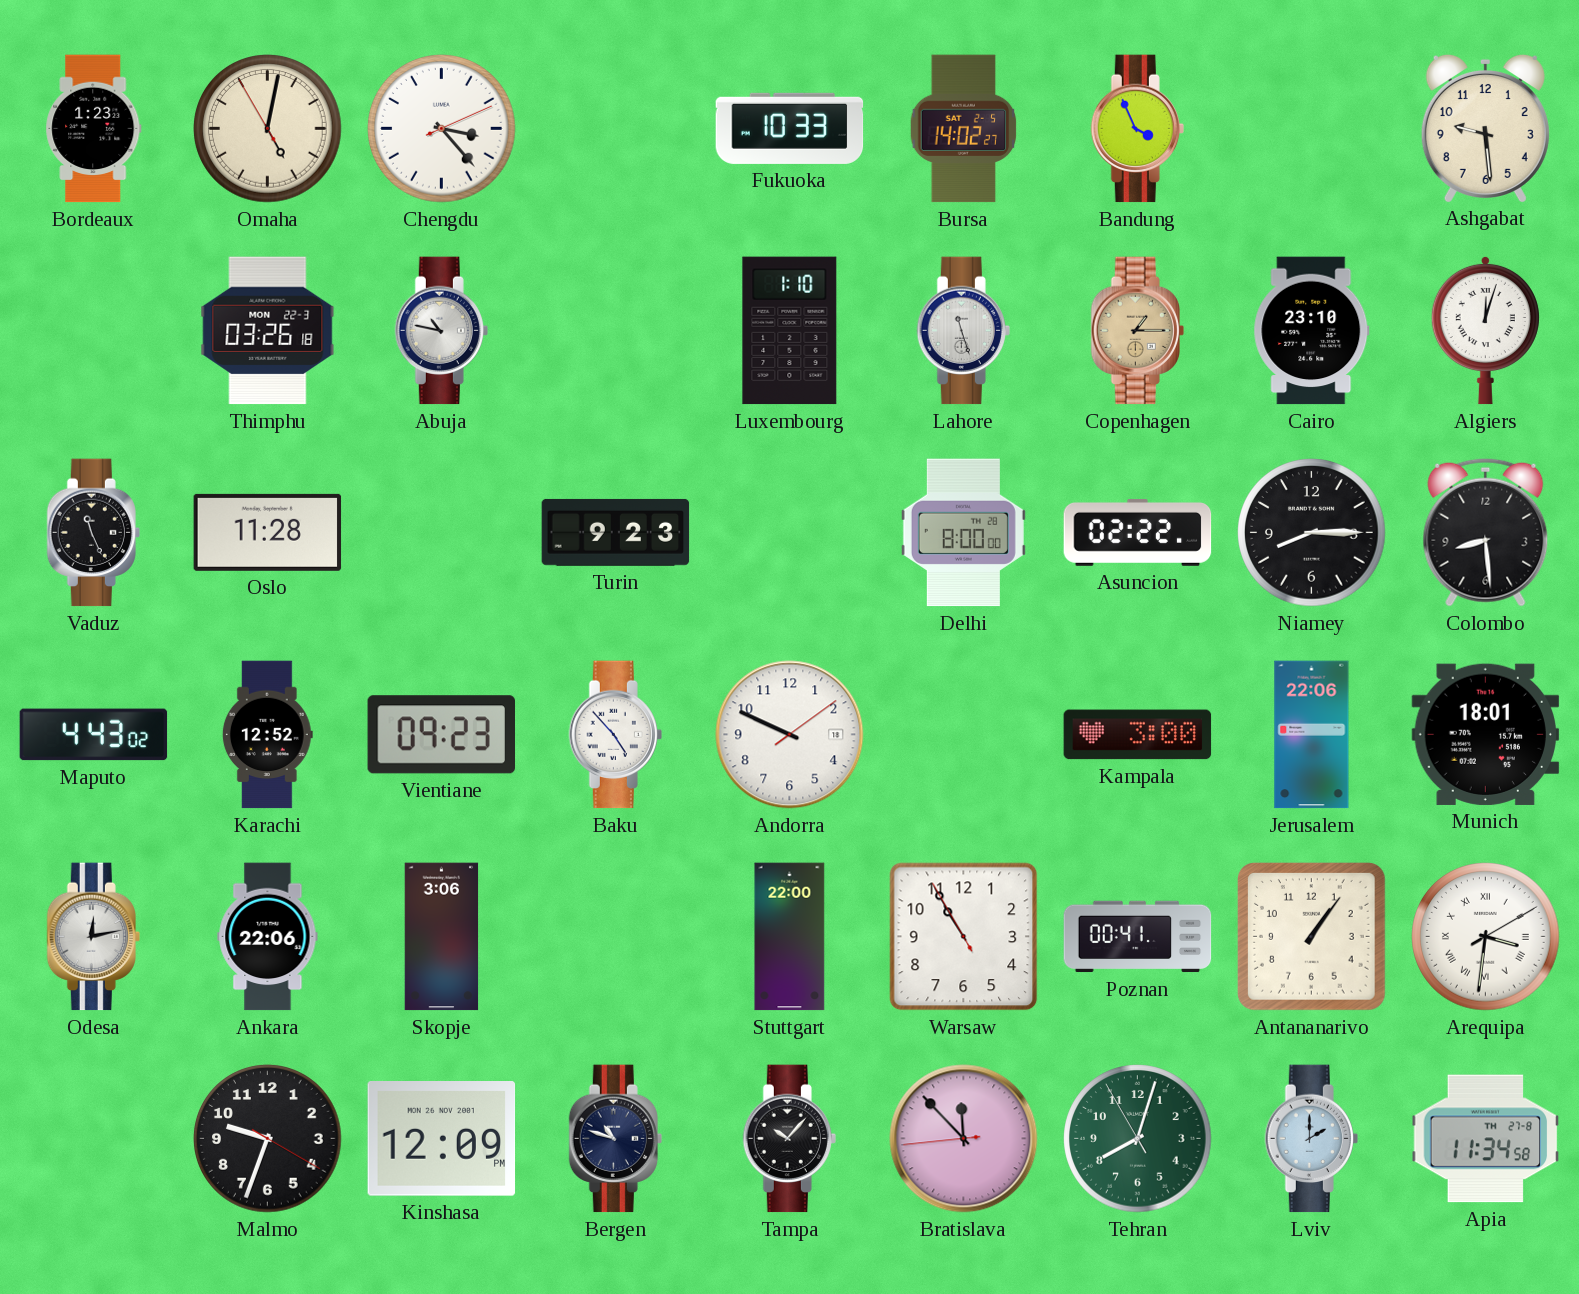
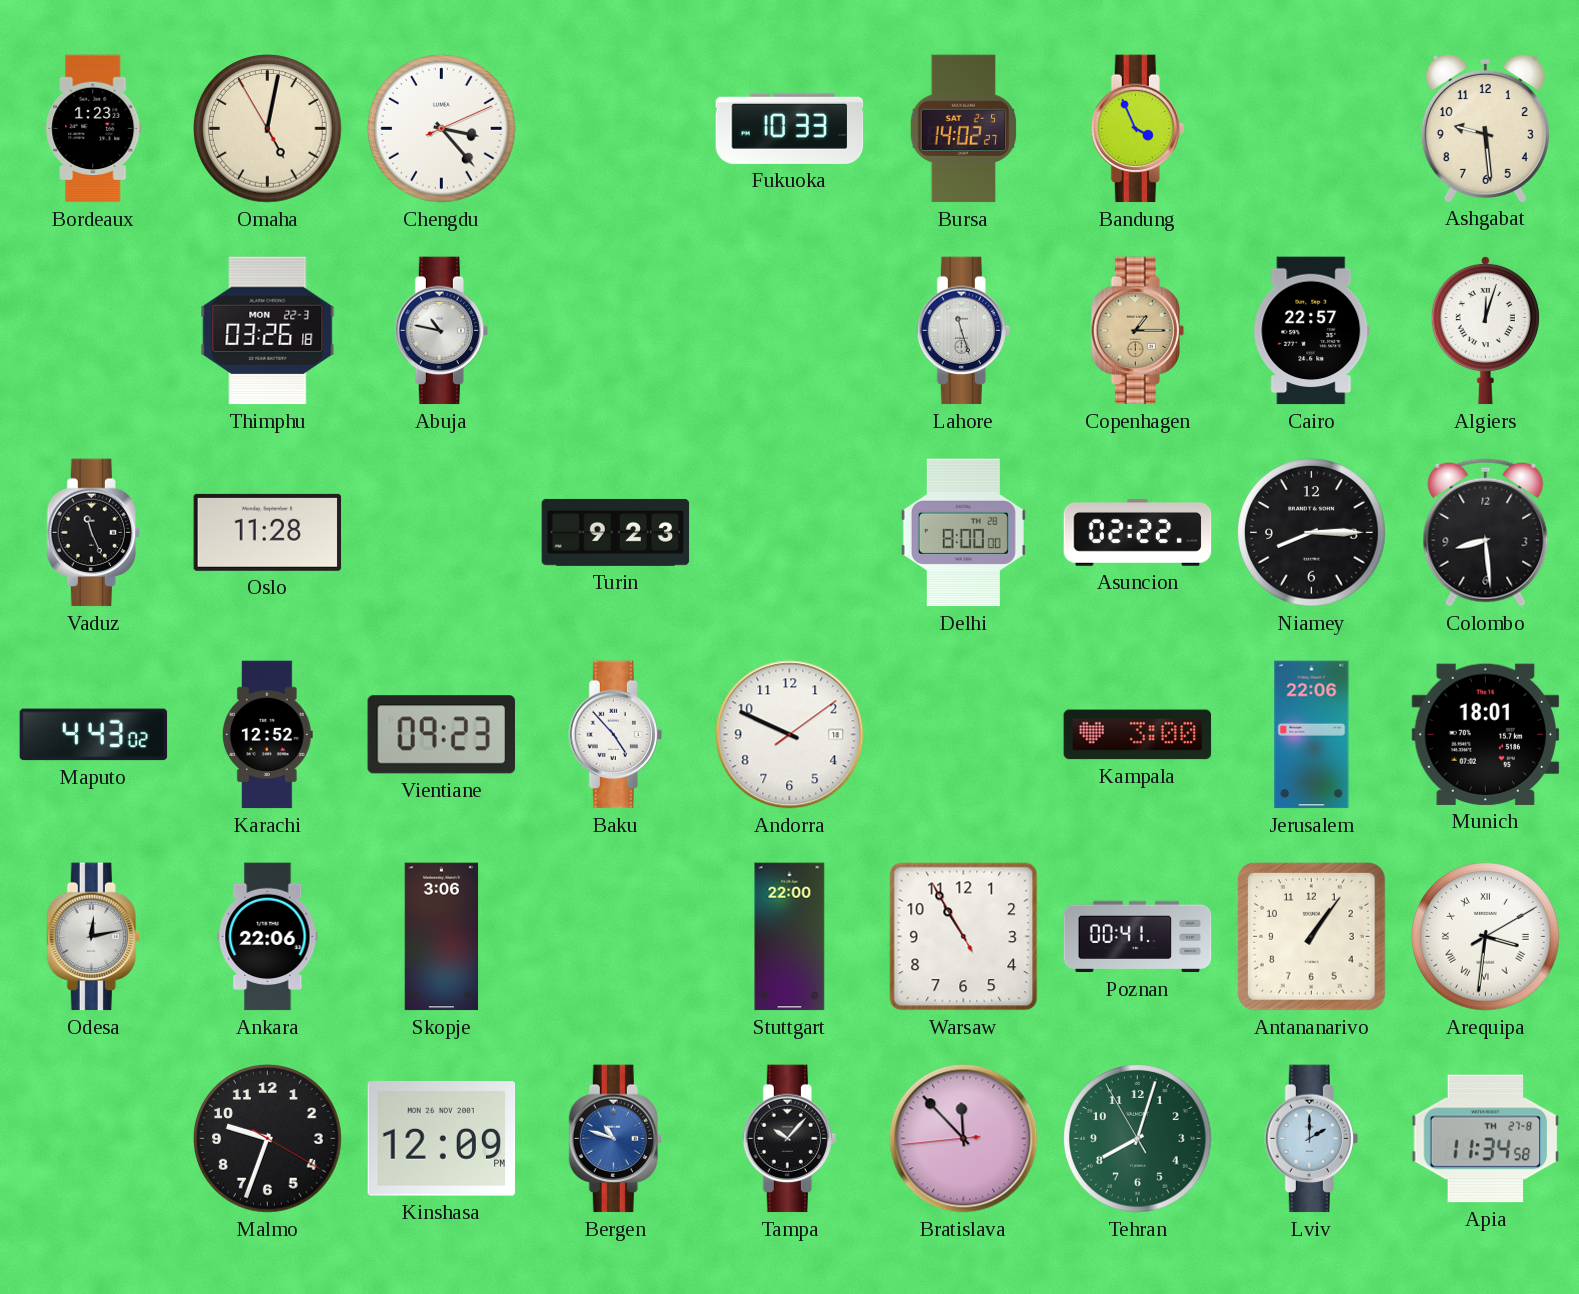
Luxembourg: 1:10 -> none
Cairo: 23:10 -> 22:57
Bergen dial: navy -> blue
